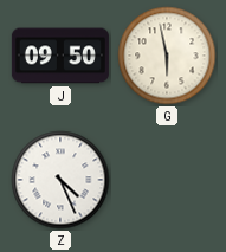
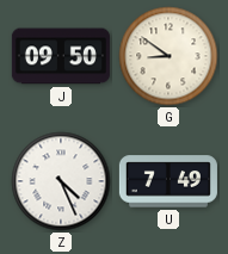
G: 5:58 -> 8:51
U: none -> 7:49
